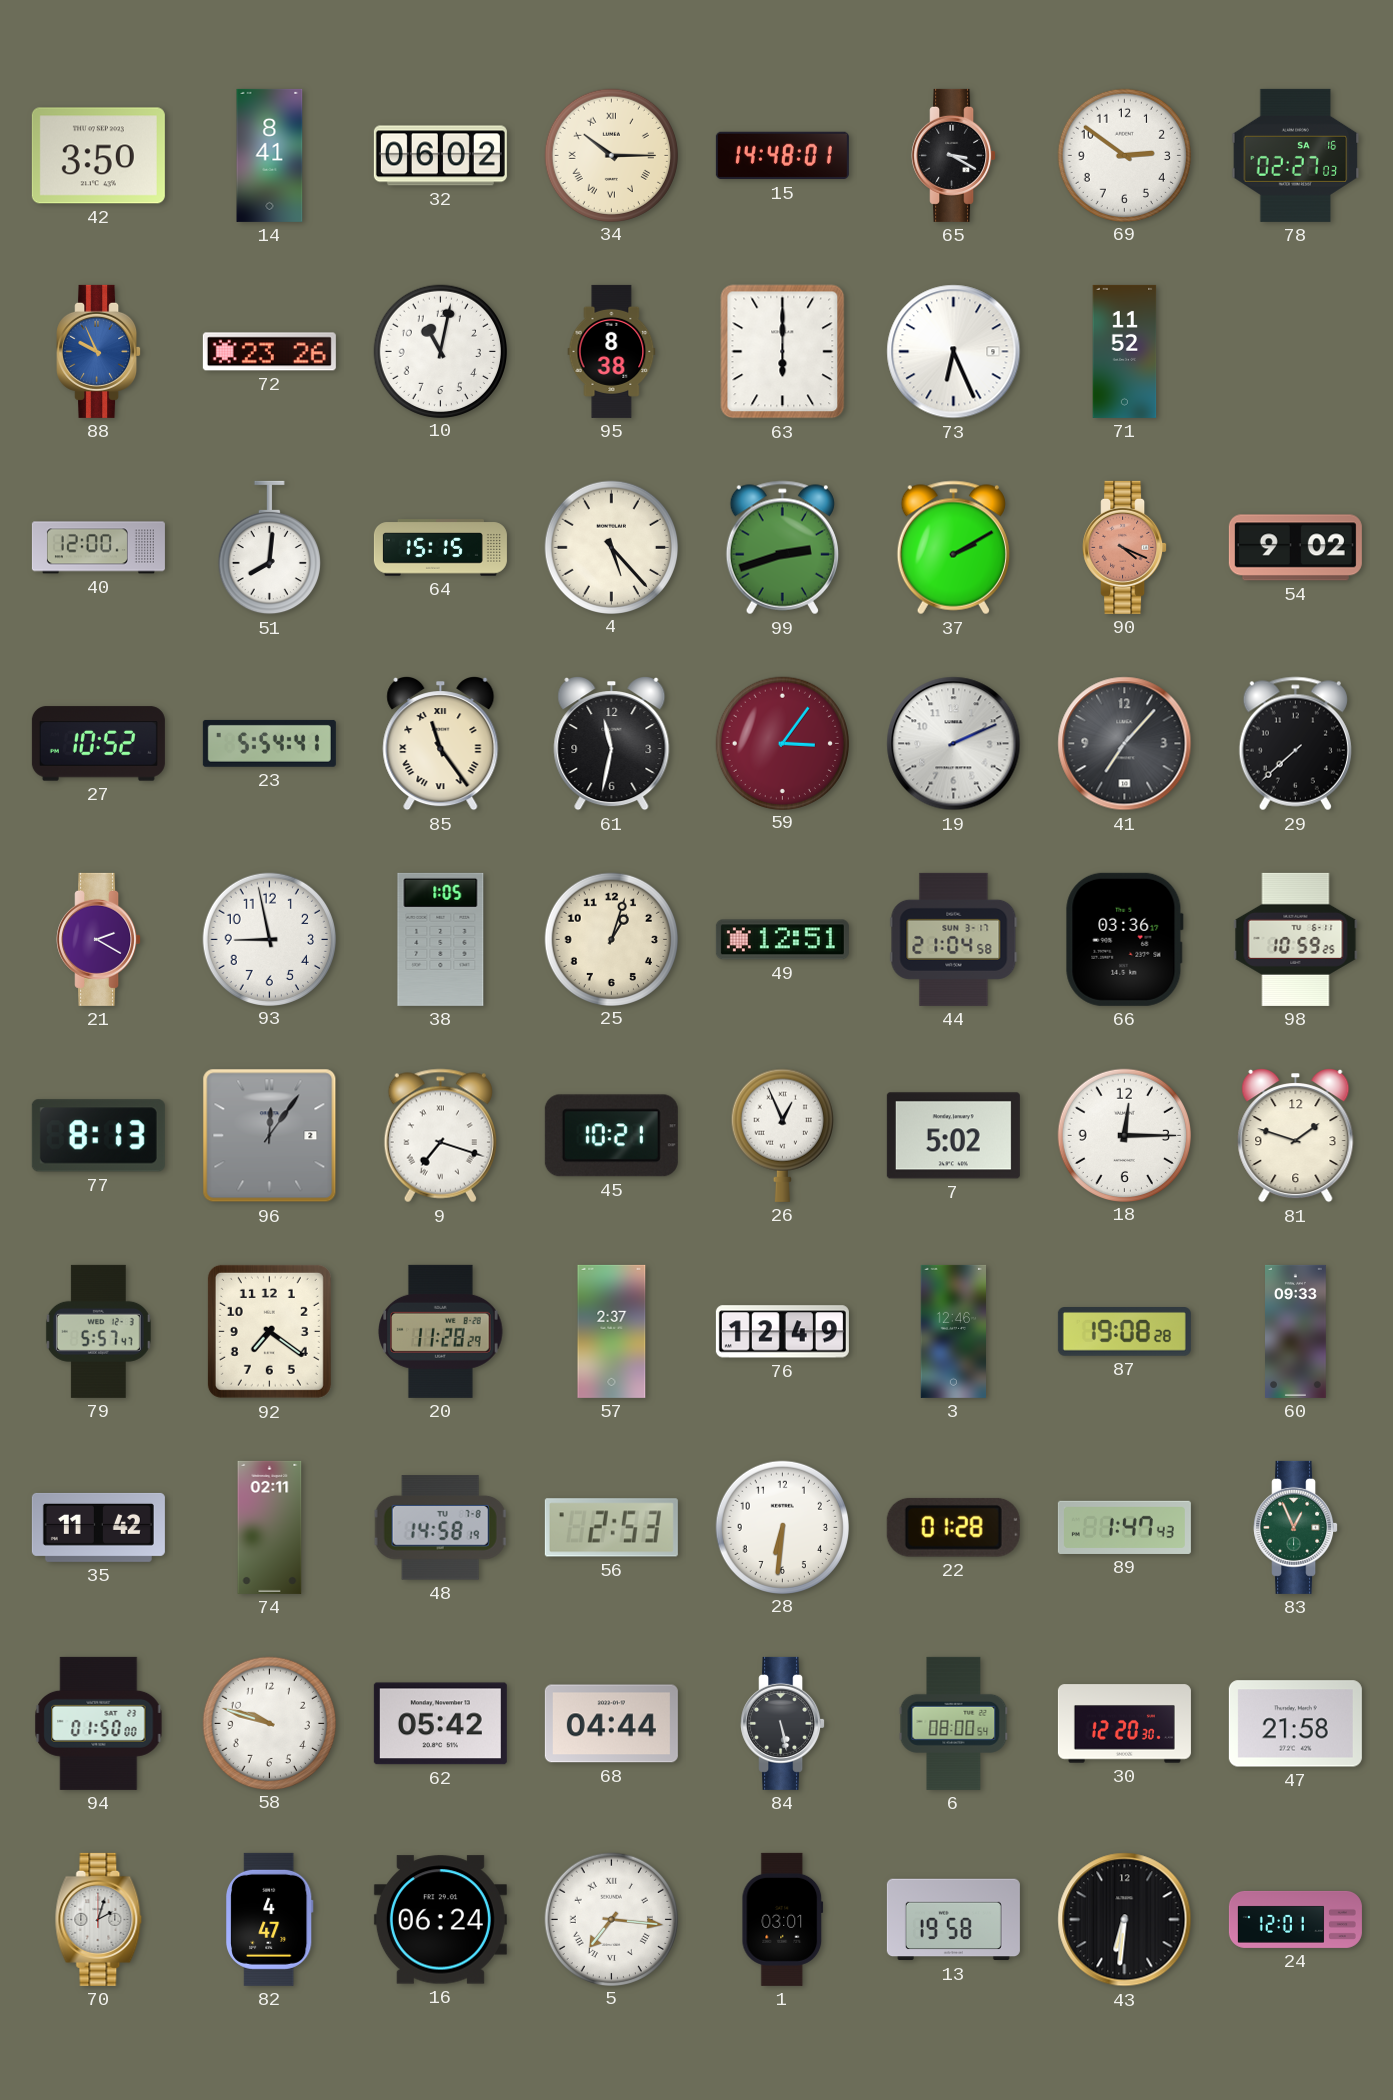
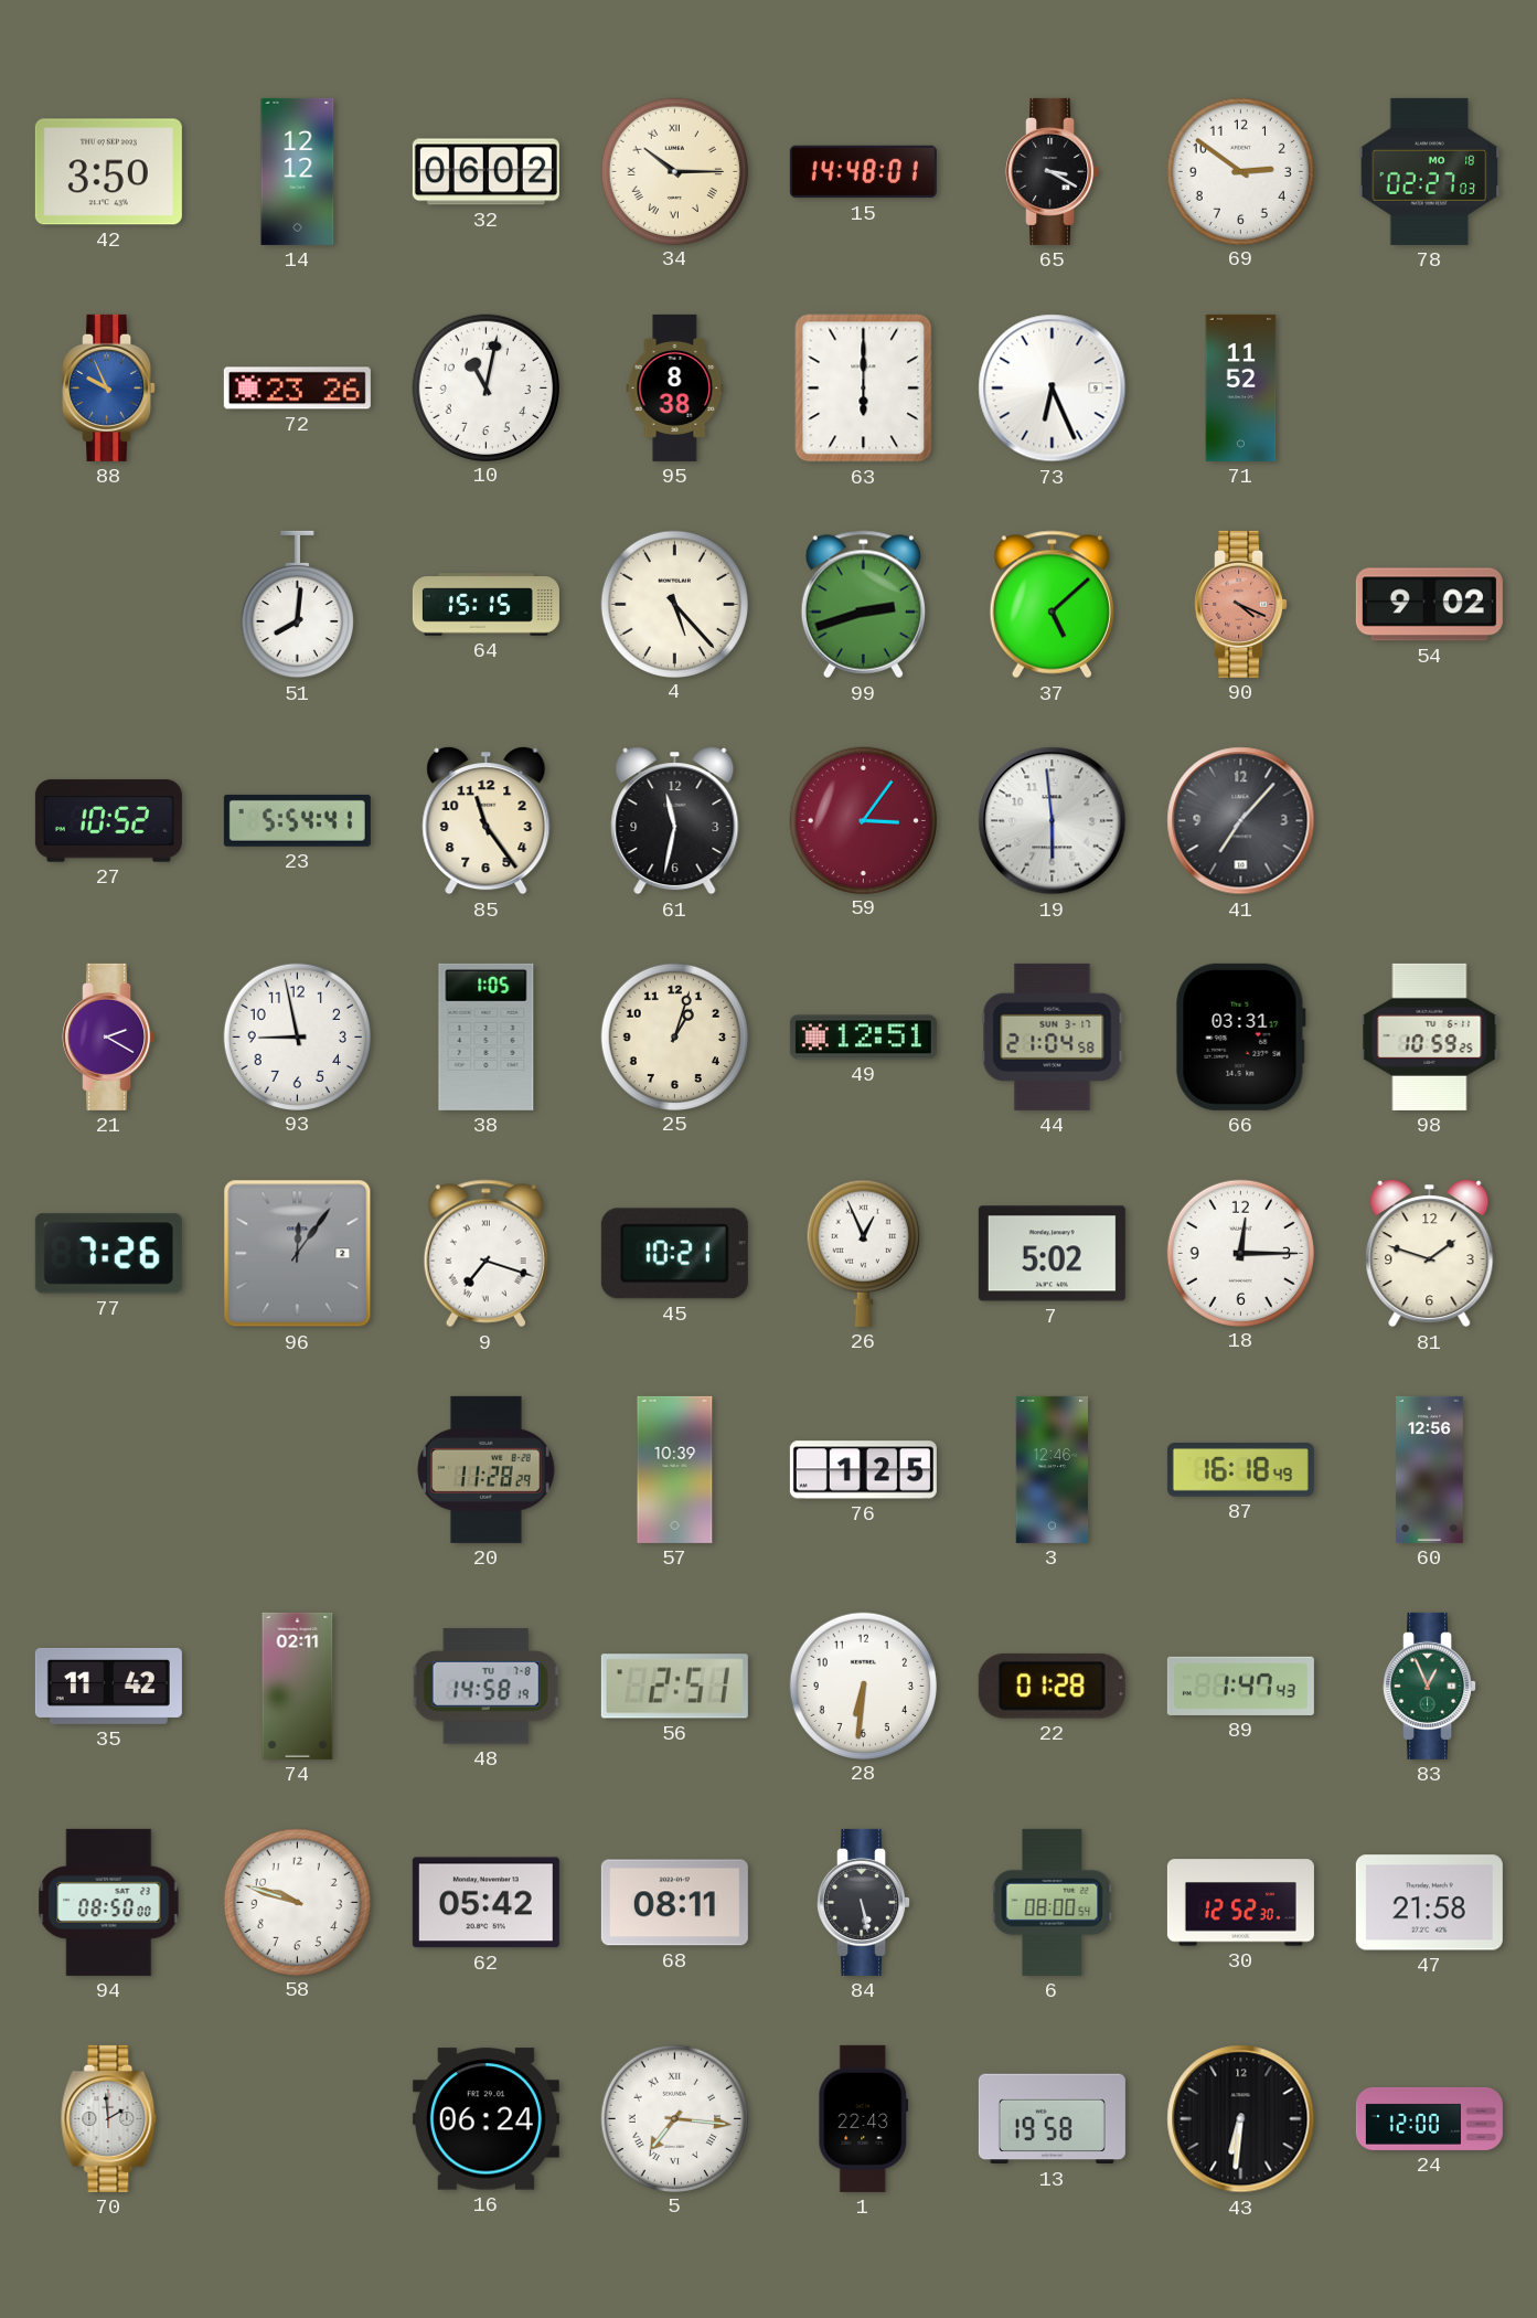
14: 8:41 -> 12:12
78 date: SA 16 -> MO 18
40: 12:00 -> none
37: 2:10 -> 5:08
85 numerals: Roman -> Arabic
19: 2:11 -> 5:59
29: 7:38 -> none
66: 03:36 -> 03:31
77: 8:13 -> 7:26
79: 5:57 -> none
92: 7:21 -> none
57: 2:37 -> 10:39
76: 12:49 -> 1:25
87: 19:08 -> 16:18
60: 09:33 -> 12:56
56: 2:53 -> 2:51
94: 01:50 -> 08:50
68: 04:44 -> 08:11
30: 12:20 -> 12:52
70: 2:03 -> 1:59
82: 4:47 -> none
1: 03:01 -> 22:43
24: 12:01 -> 12:00
